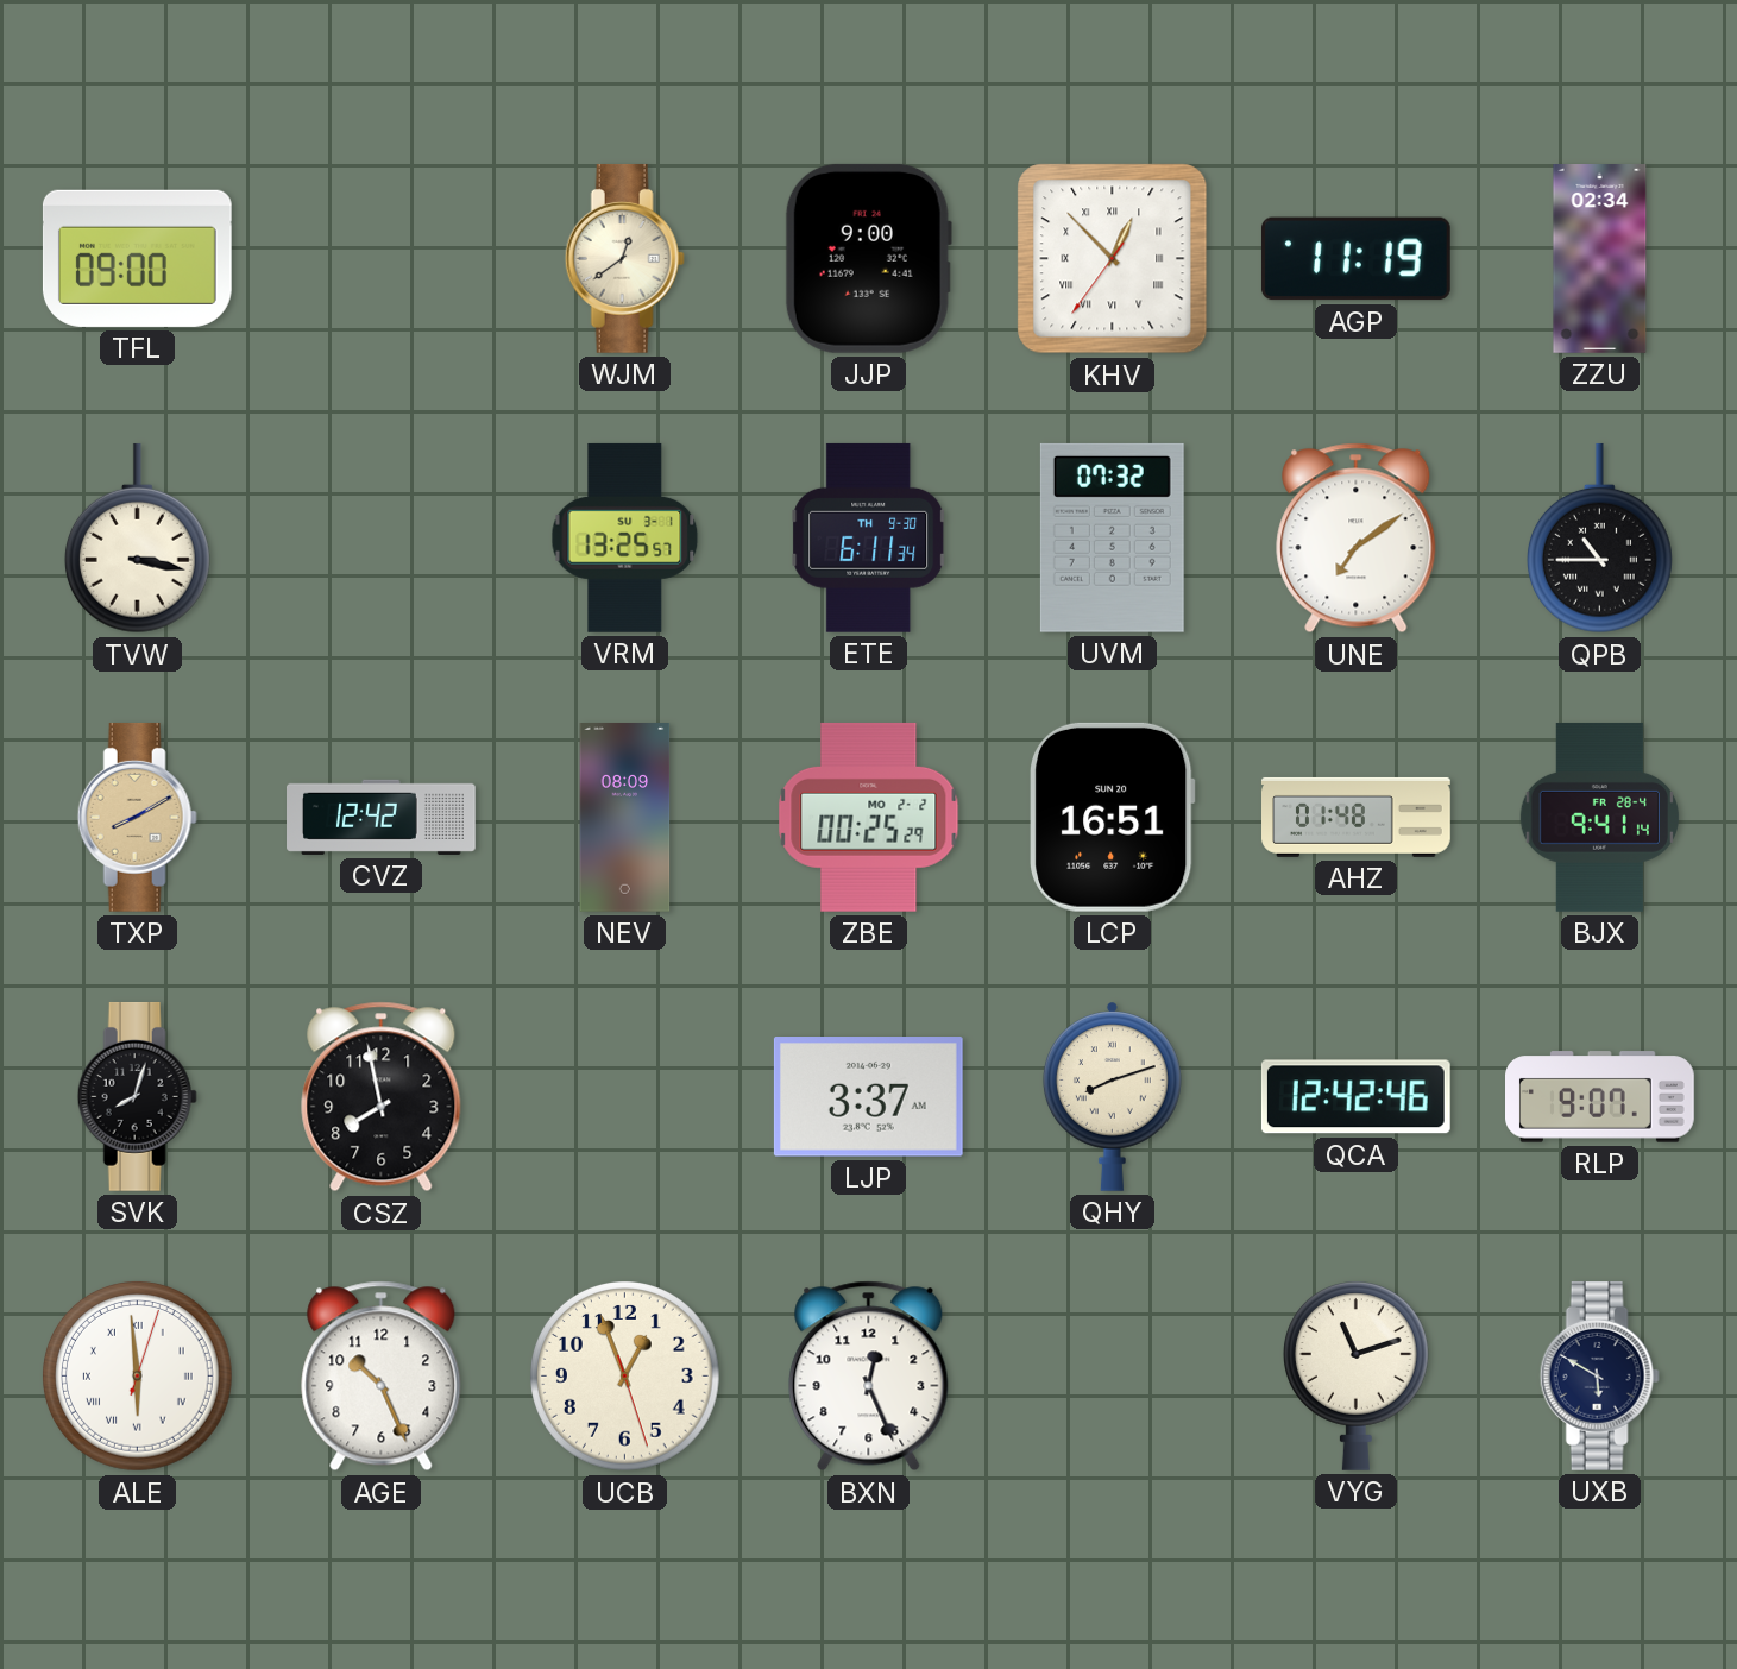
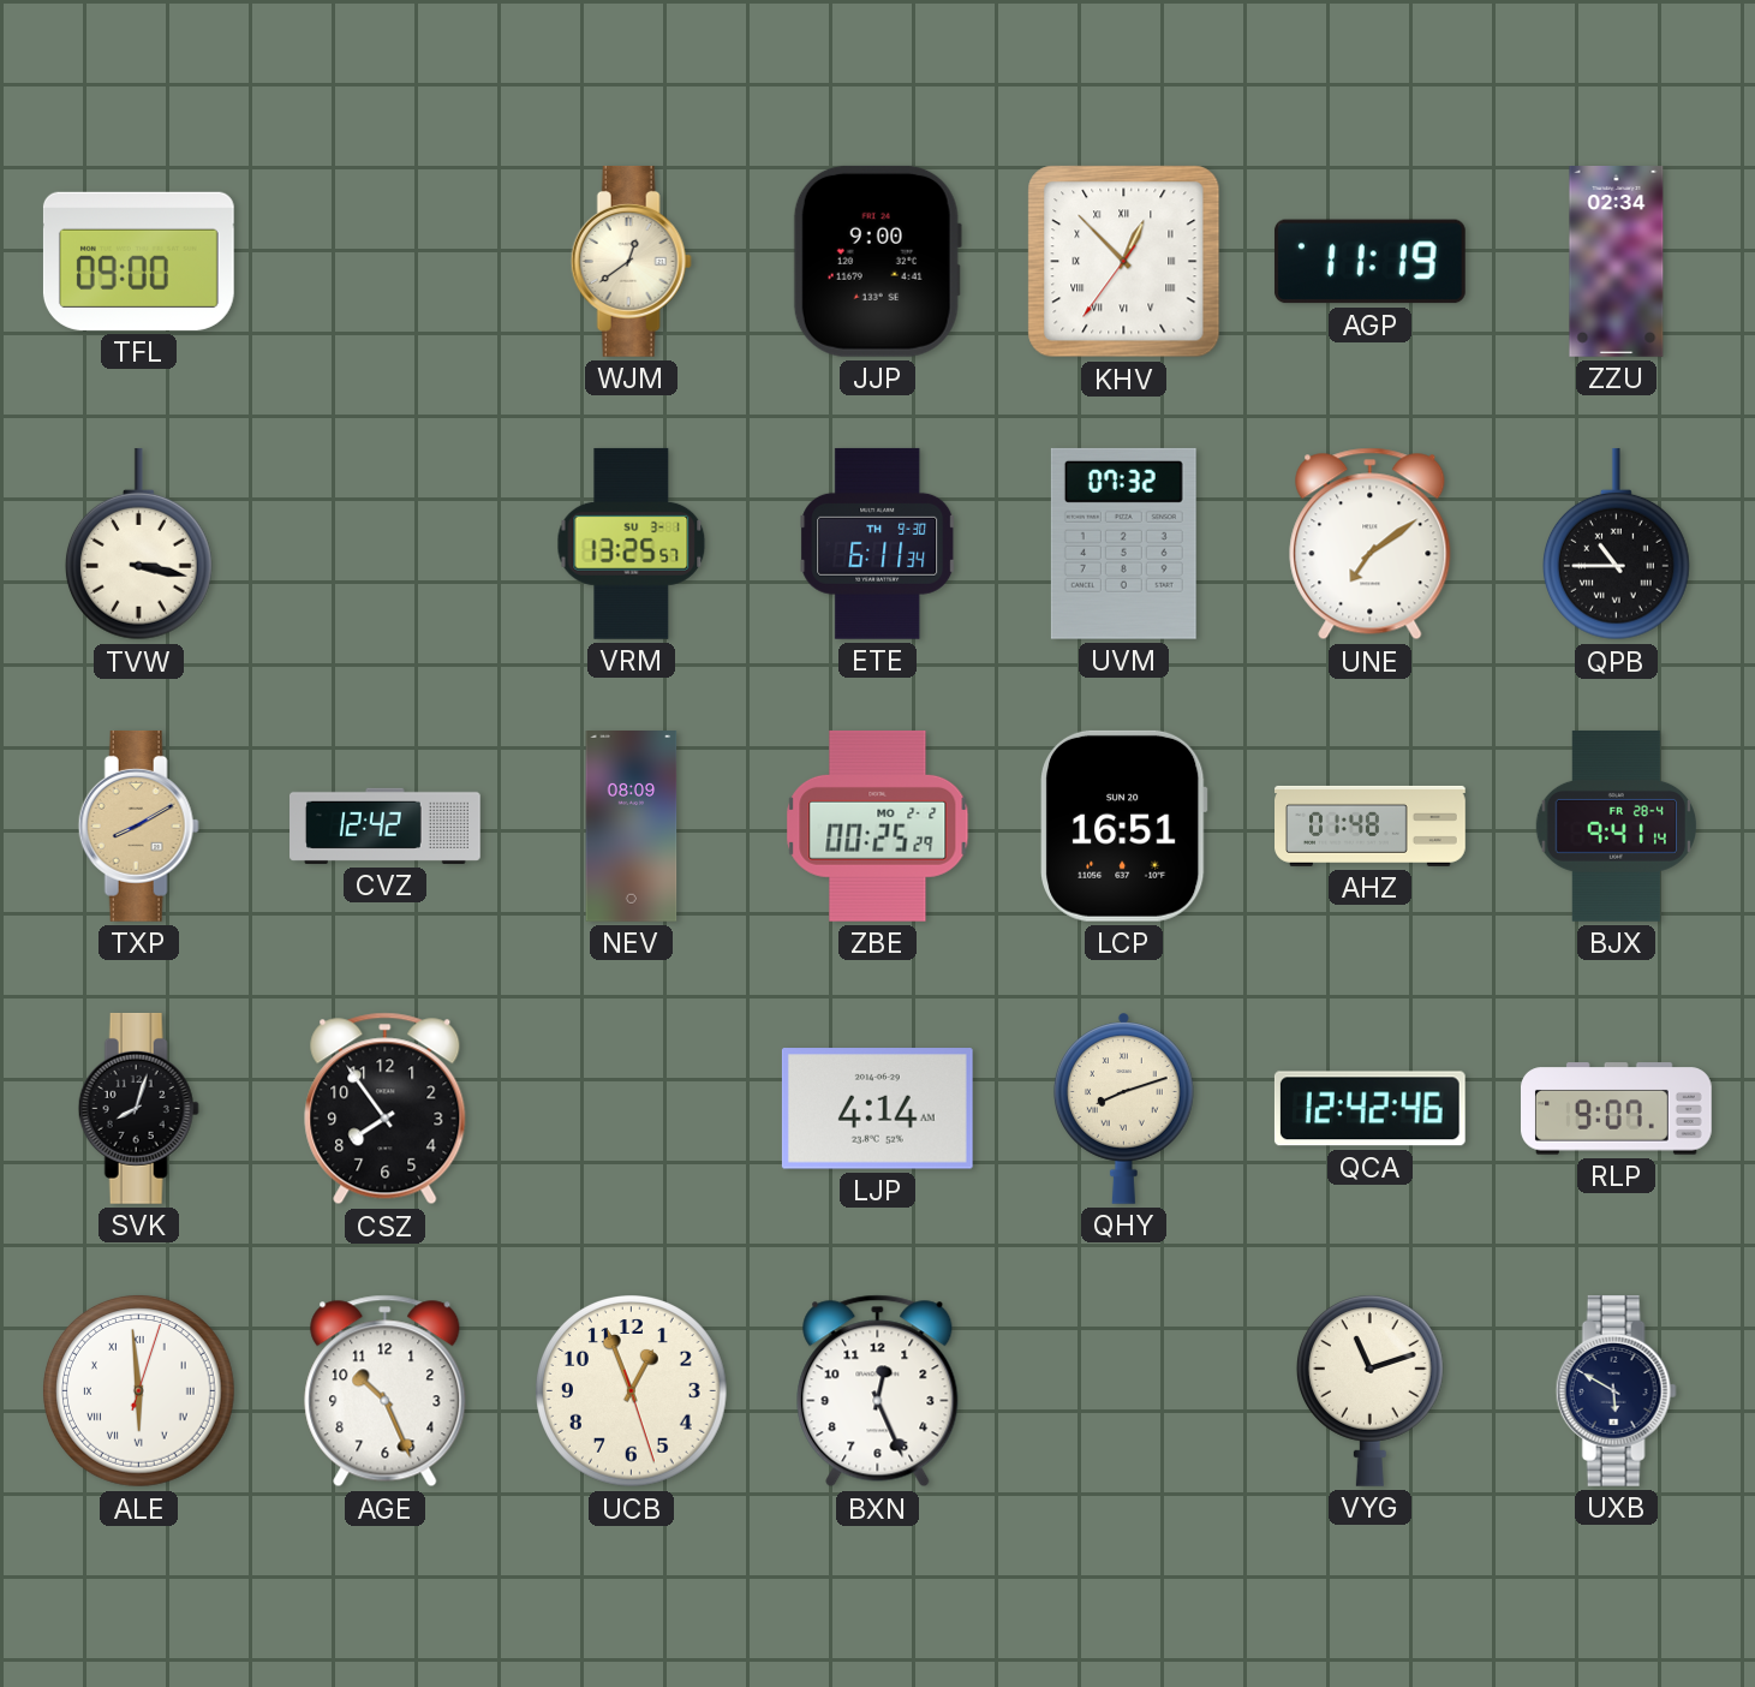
CSZ: 7:58 -> 7:54
LJP: 3:37 -> 4:14
